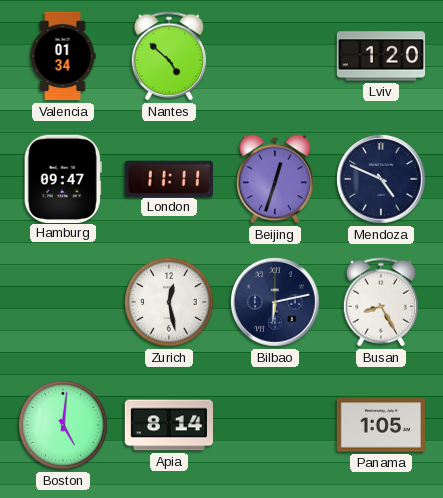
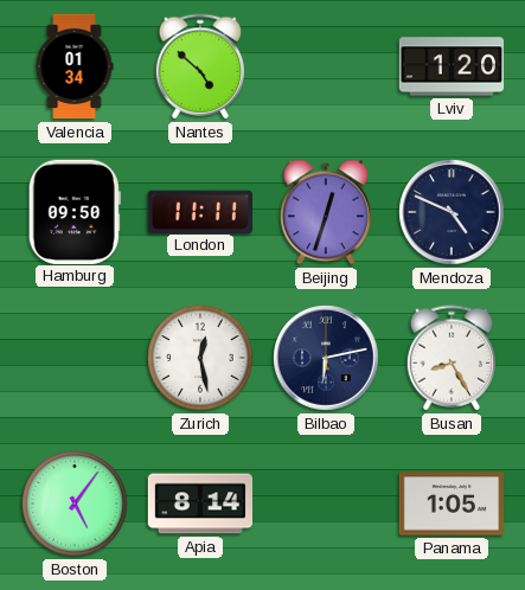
Hamburg: 09:47 -> 09:50
Boston: 5:01 -> 5:06
